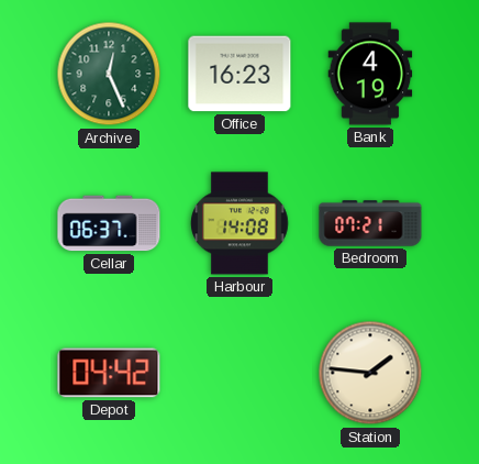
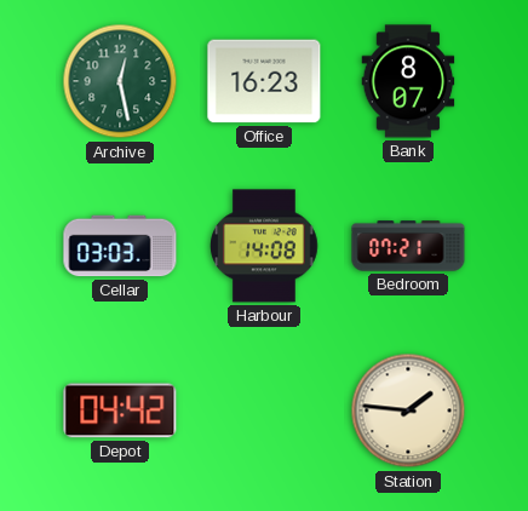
Archive: 12:26 -> 12:28
Bank: 4:19 -> 8:07
Cellar: 06:37 -> 03:03
